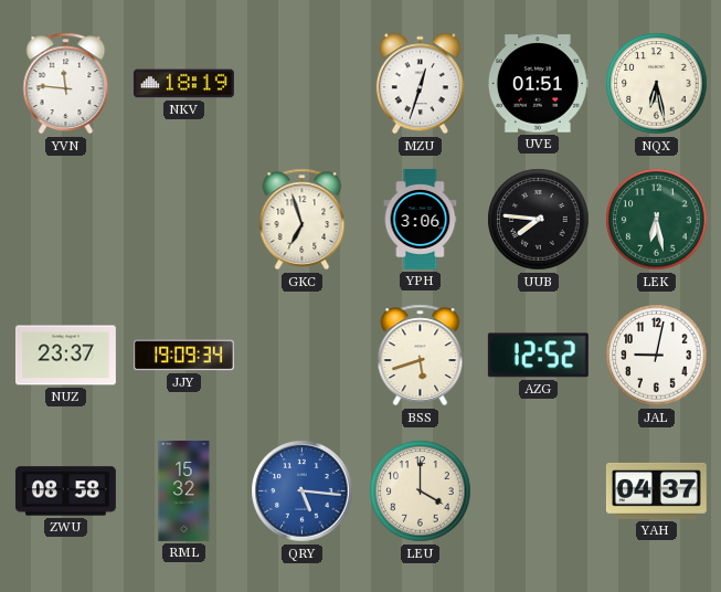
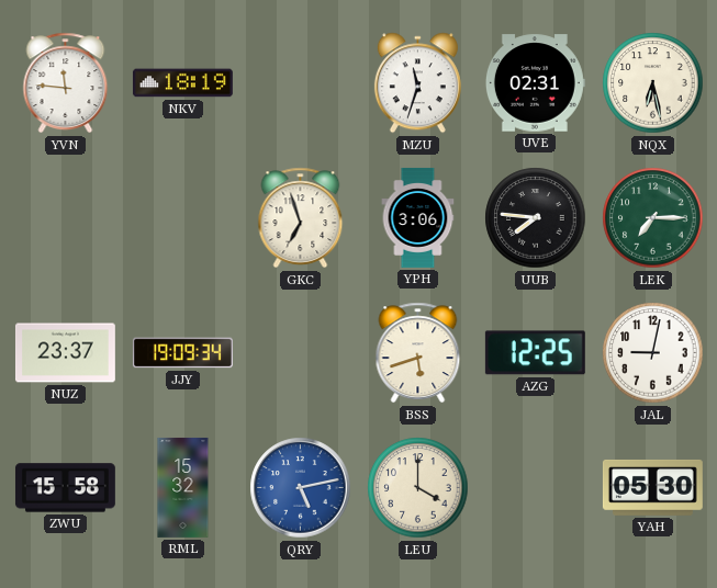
MZU: 12:33 -> 11:33
UVE: 01:51 -> 02:31
LEK: 6:28 -> 7:15
AZG: 12:52 -> 12:25
ZWU: 08:58 -> 15:58
QRY: 5:16 -> 5:13
YAH: 04:37 -> 05:30
